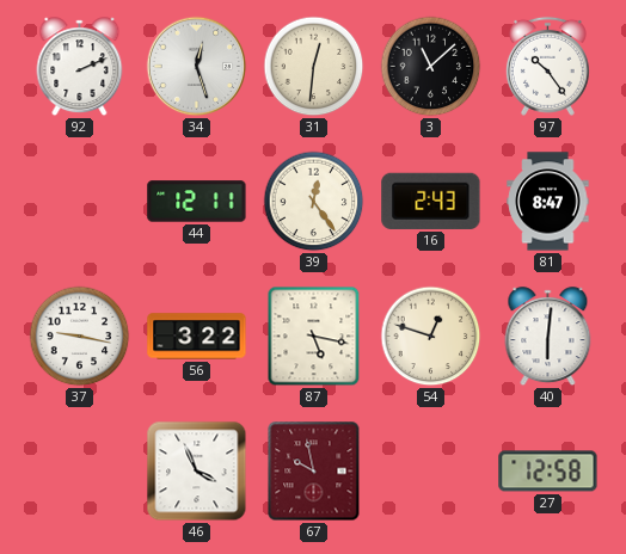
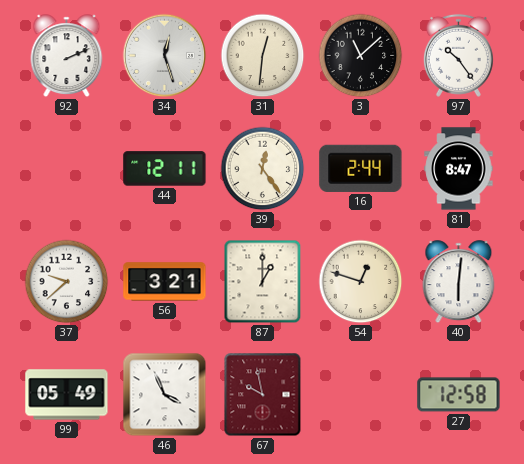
16: 2:43 -> 2:44
37: 9:17 -> 9:38
56: 3:22 -> 3:21
87: 5:17 -> 1:00
99: none -> 05:49
